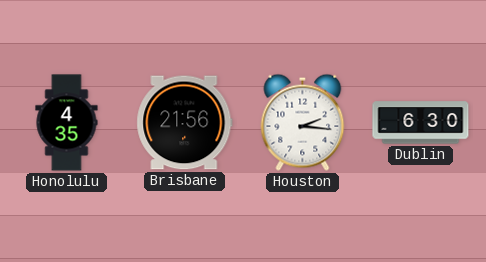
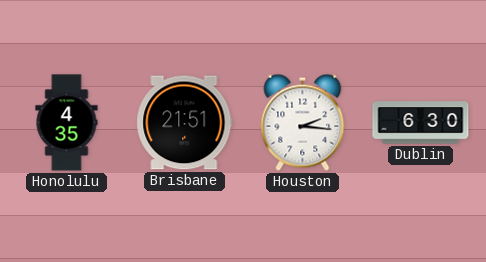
Brisbane: 21:56 -> 21:51
